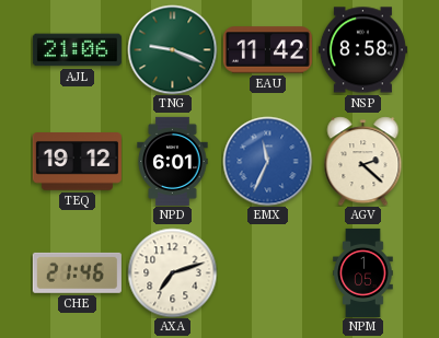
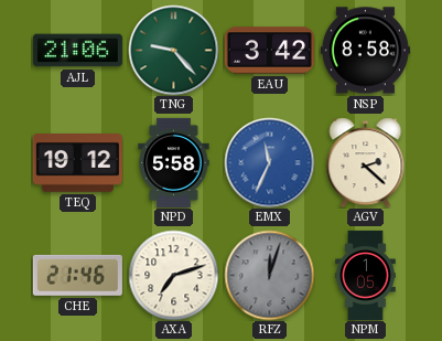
TNG: 9:19 -> 9:23
EAU: 11:42 -> 3:42
NPD: 6:01 -> 5:58
RFZ: none -> 12:03
